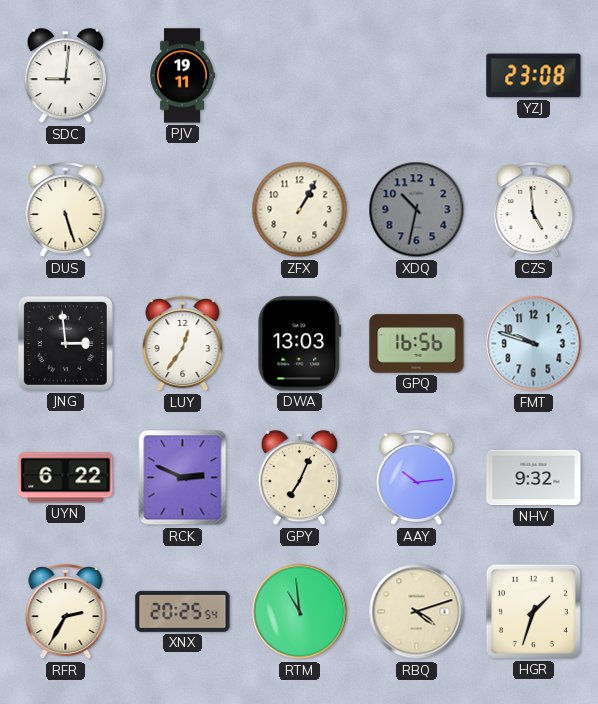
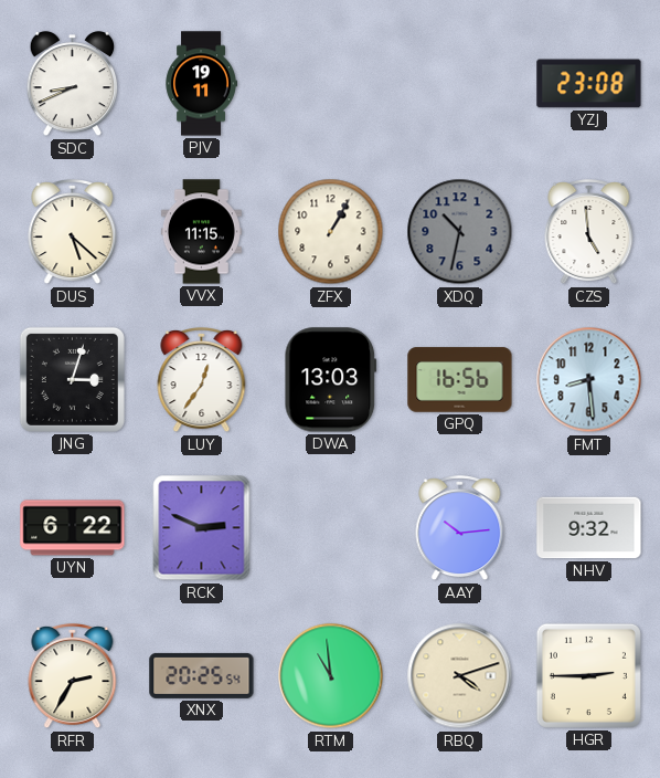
SDC: 9:01 -> 8:41
DUS: 5:27 -> 5:22
VVX: none -> 11:15
JNG: 2:59 -> 3:03
FMT: 9:48 -> 8:29
GPY: 7:04 -> none
HGR: 1:33 -> 2:45
